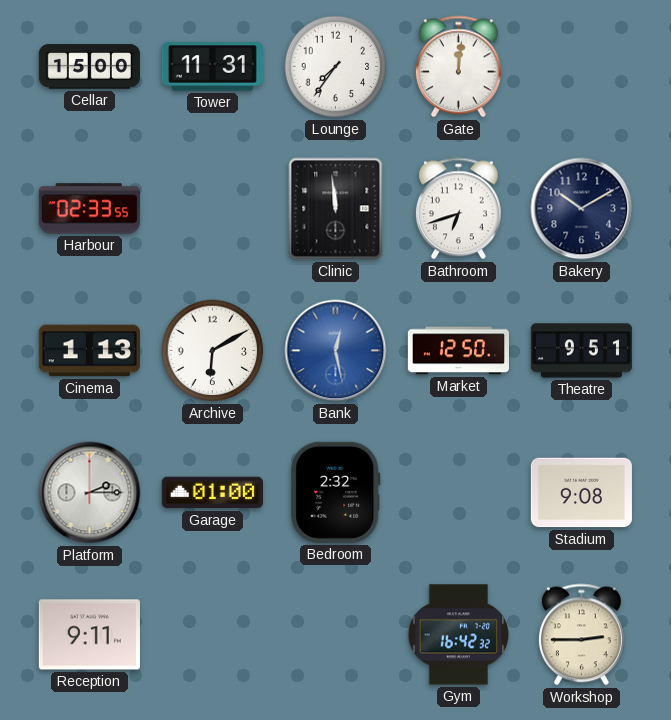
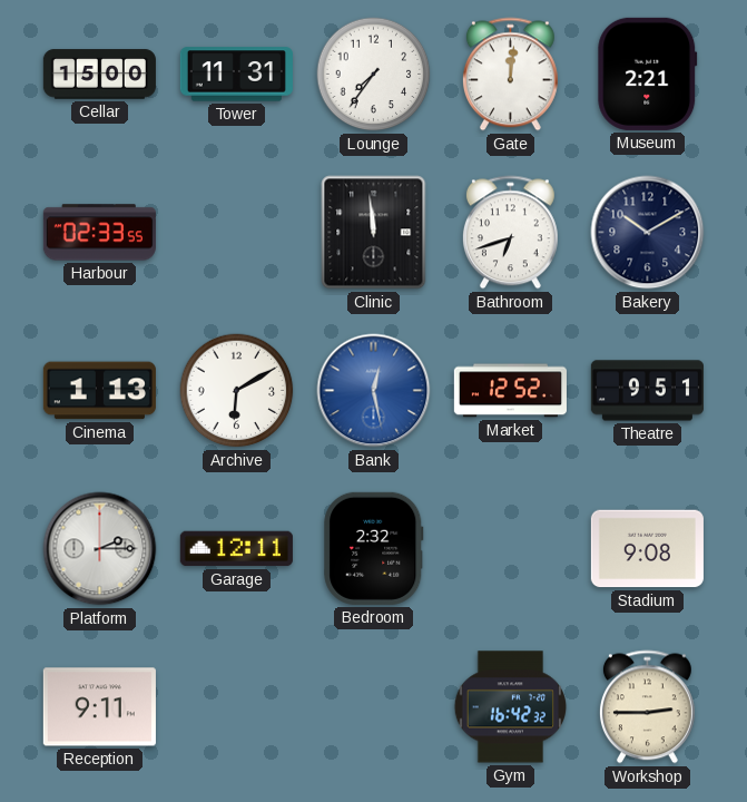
Museum: none -> 2:21
Market: 12:50 -> 12:52
Garage: 01:00 -> 12:11
